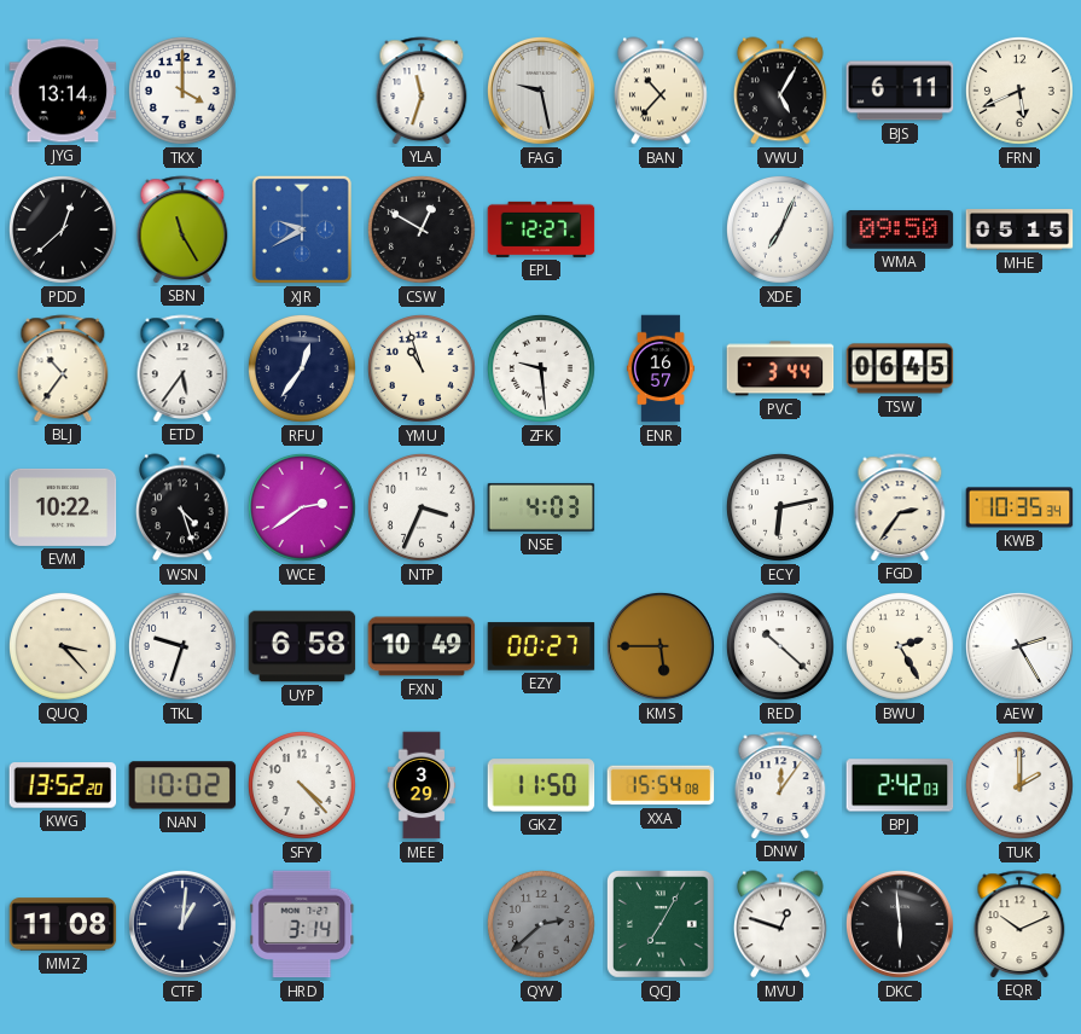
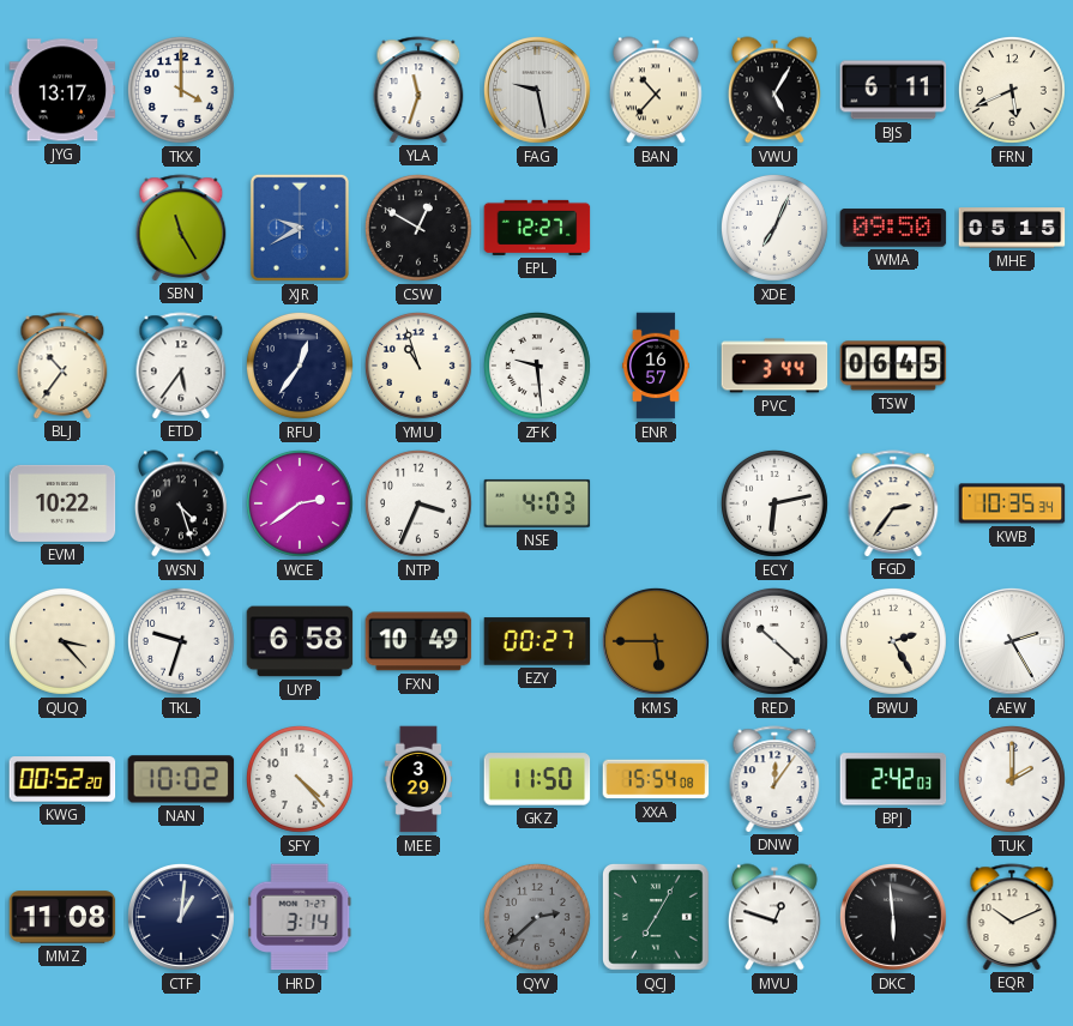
JYG: 13:14 -> 13:17
PDD: 12:38 -> none
KWG: 13:52 -> 00:52
